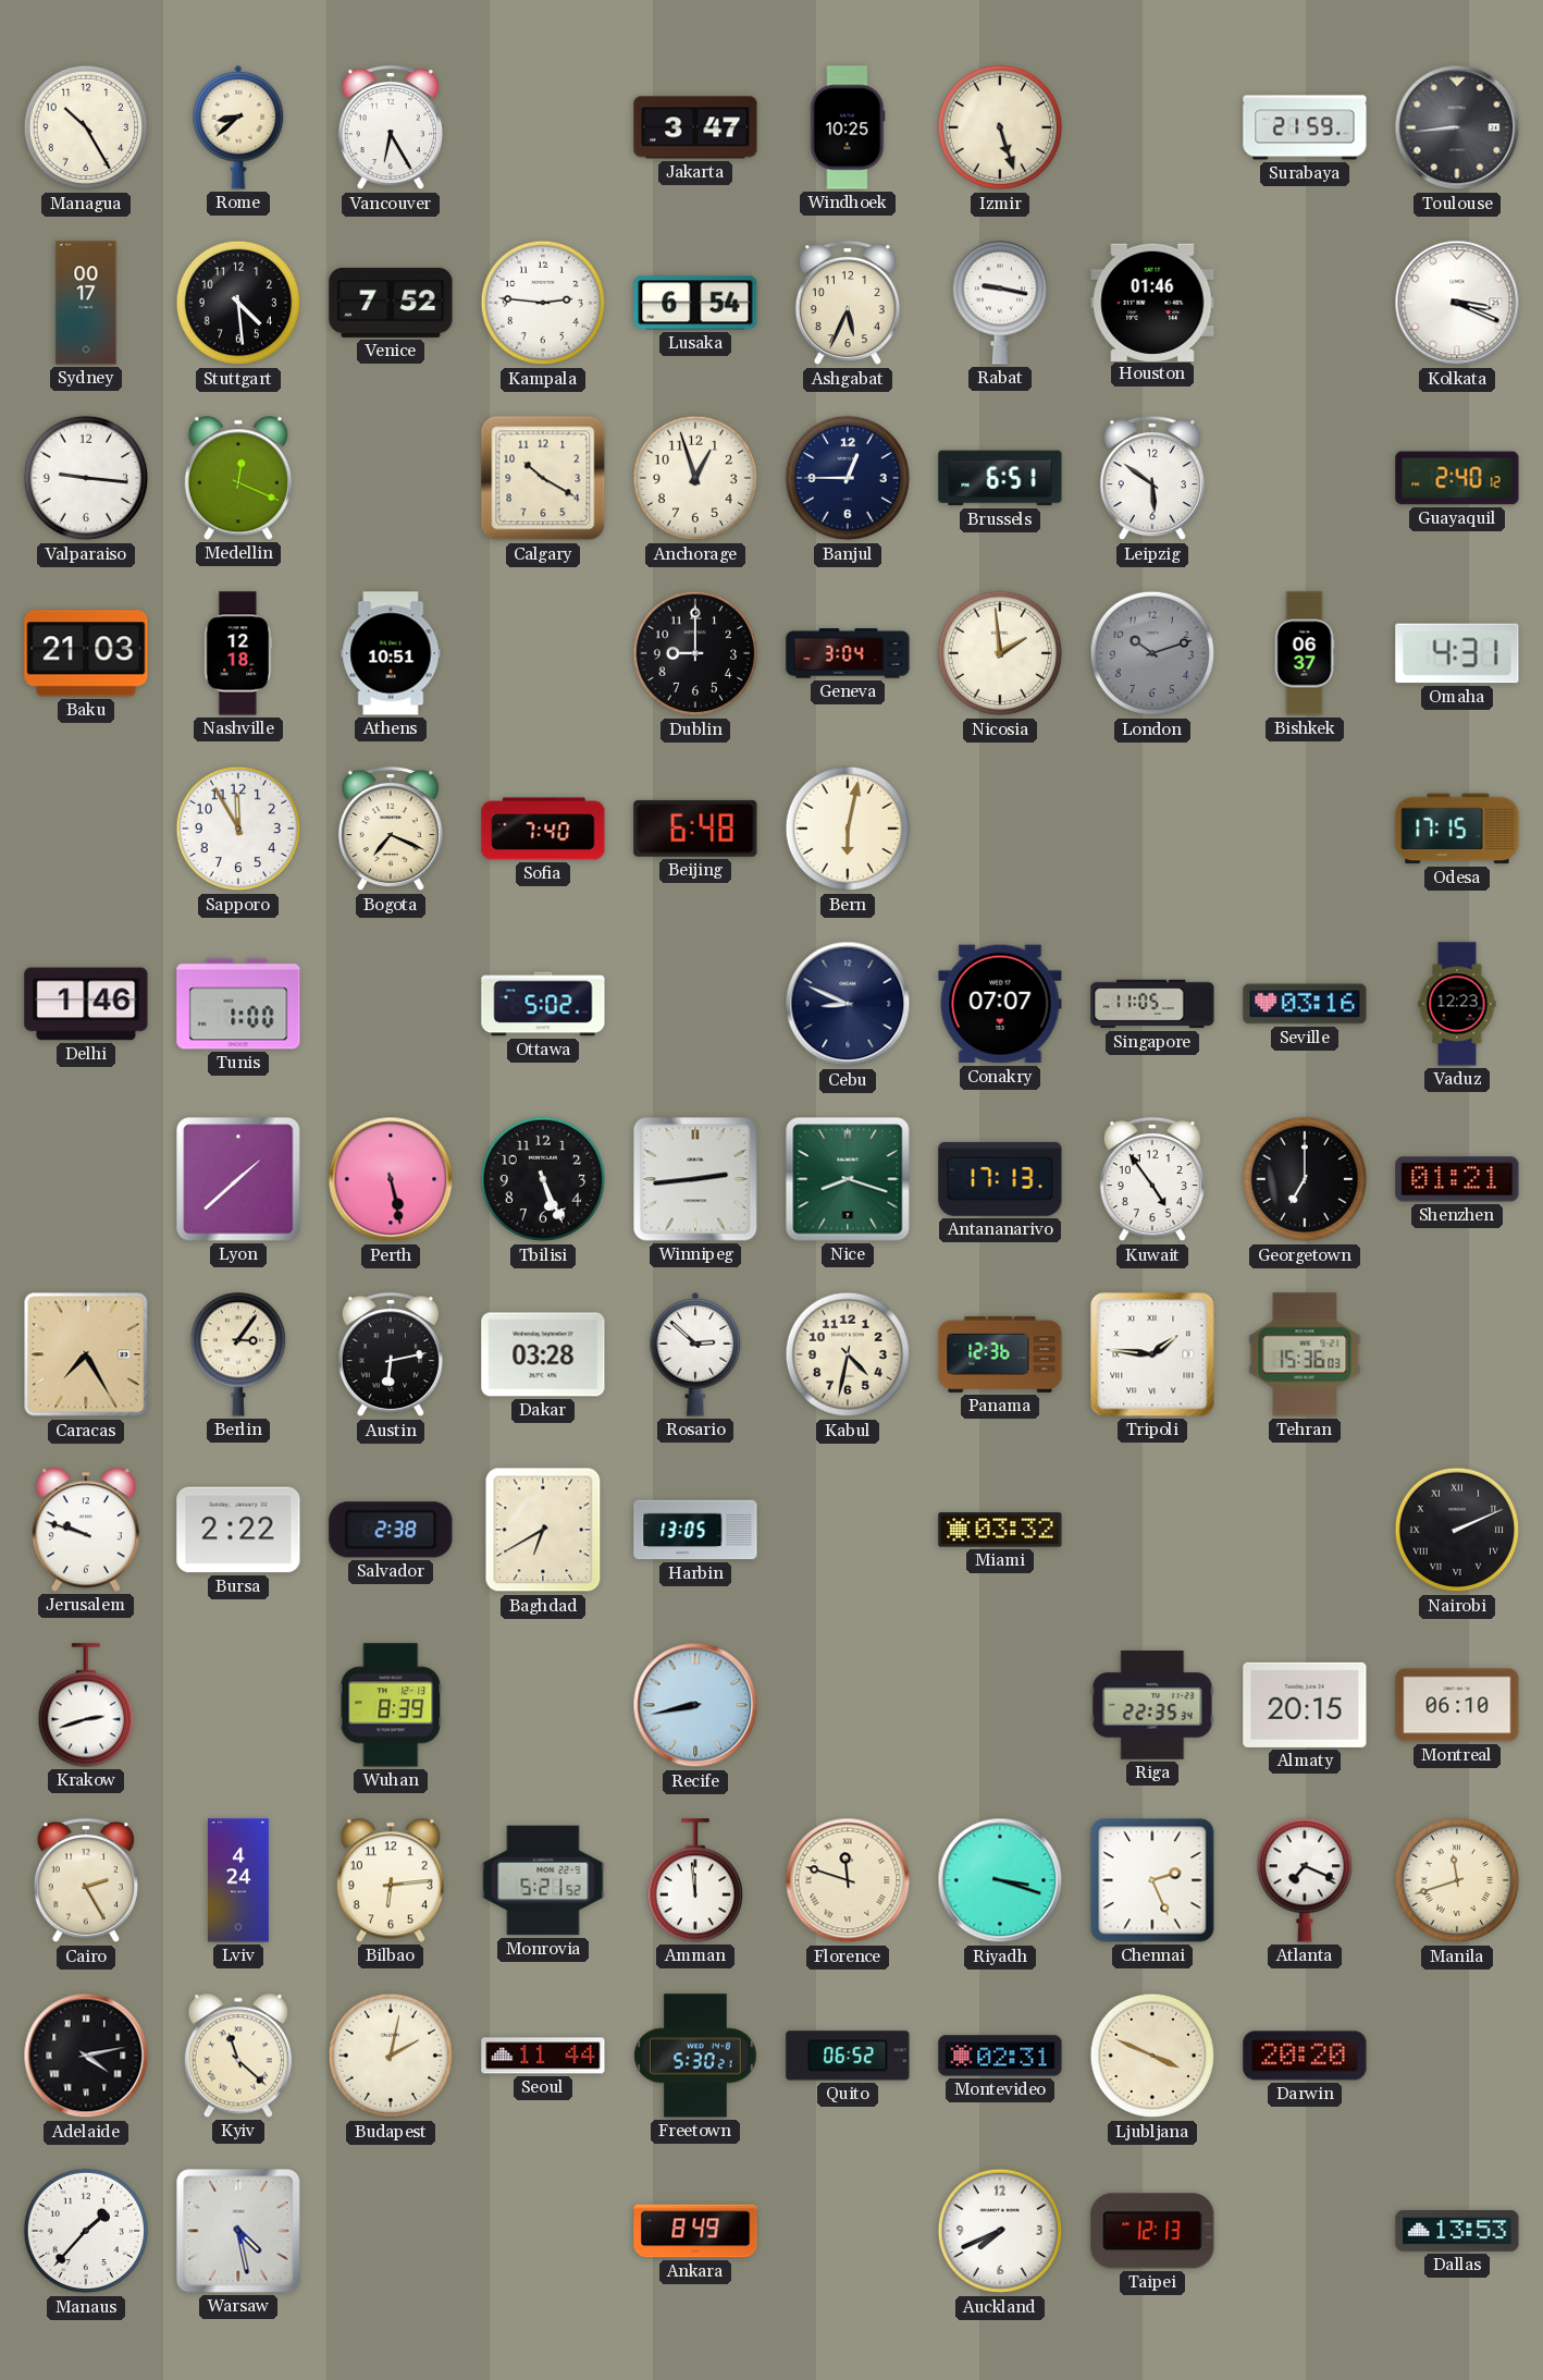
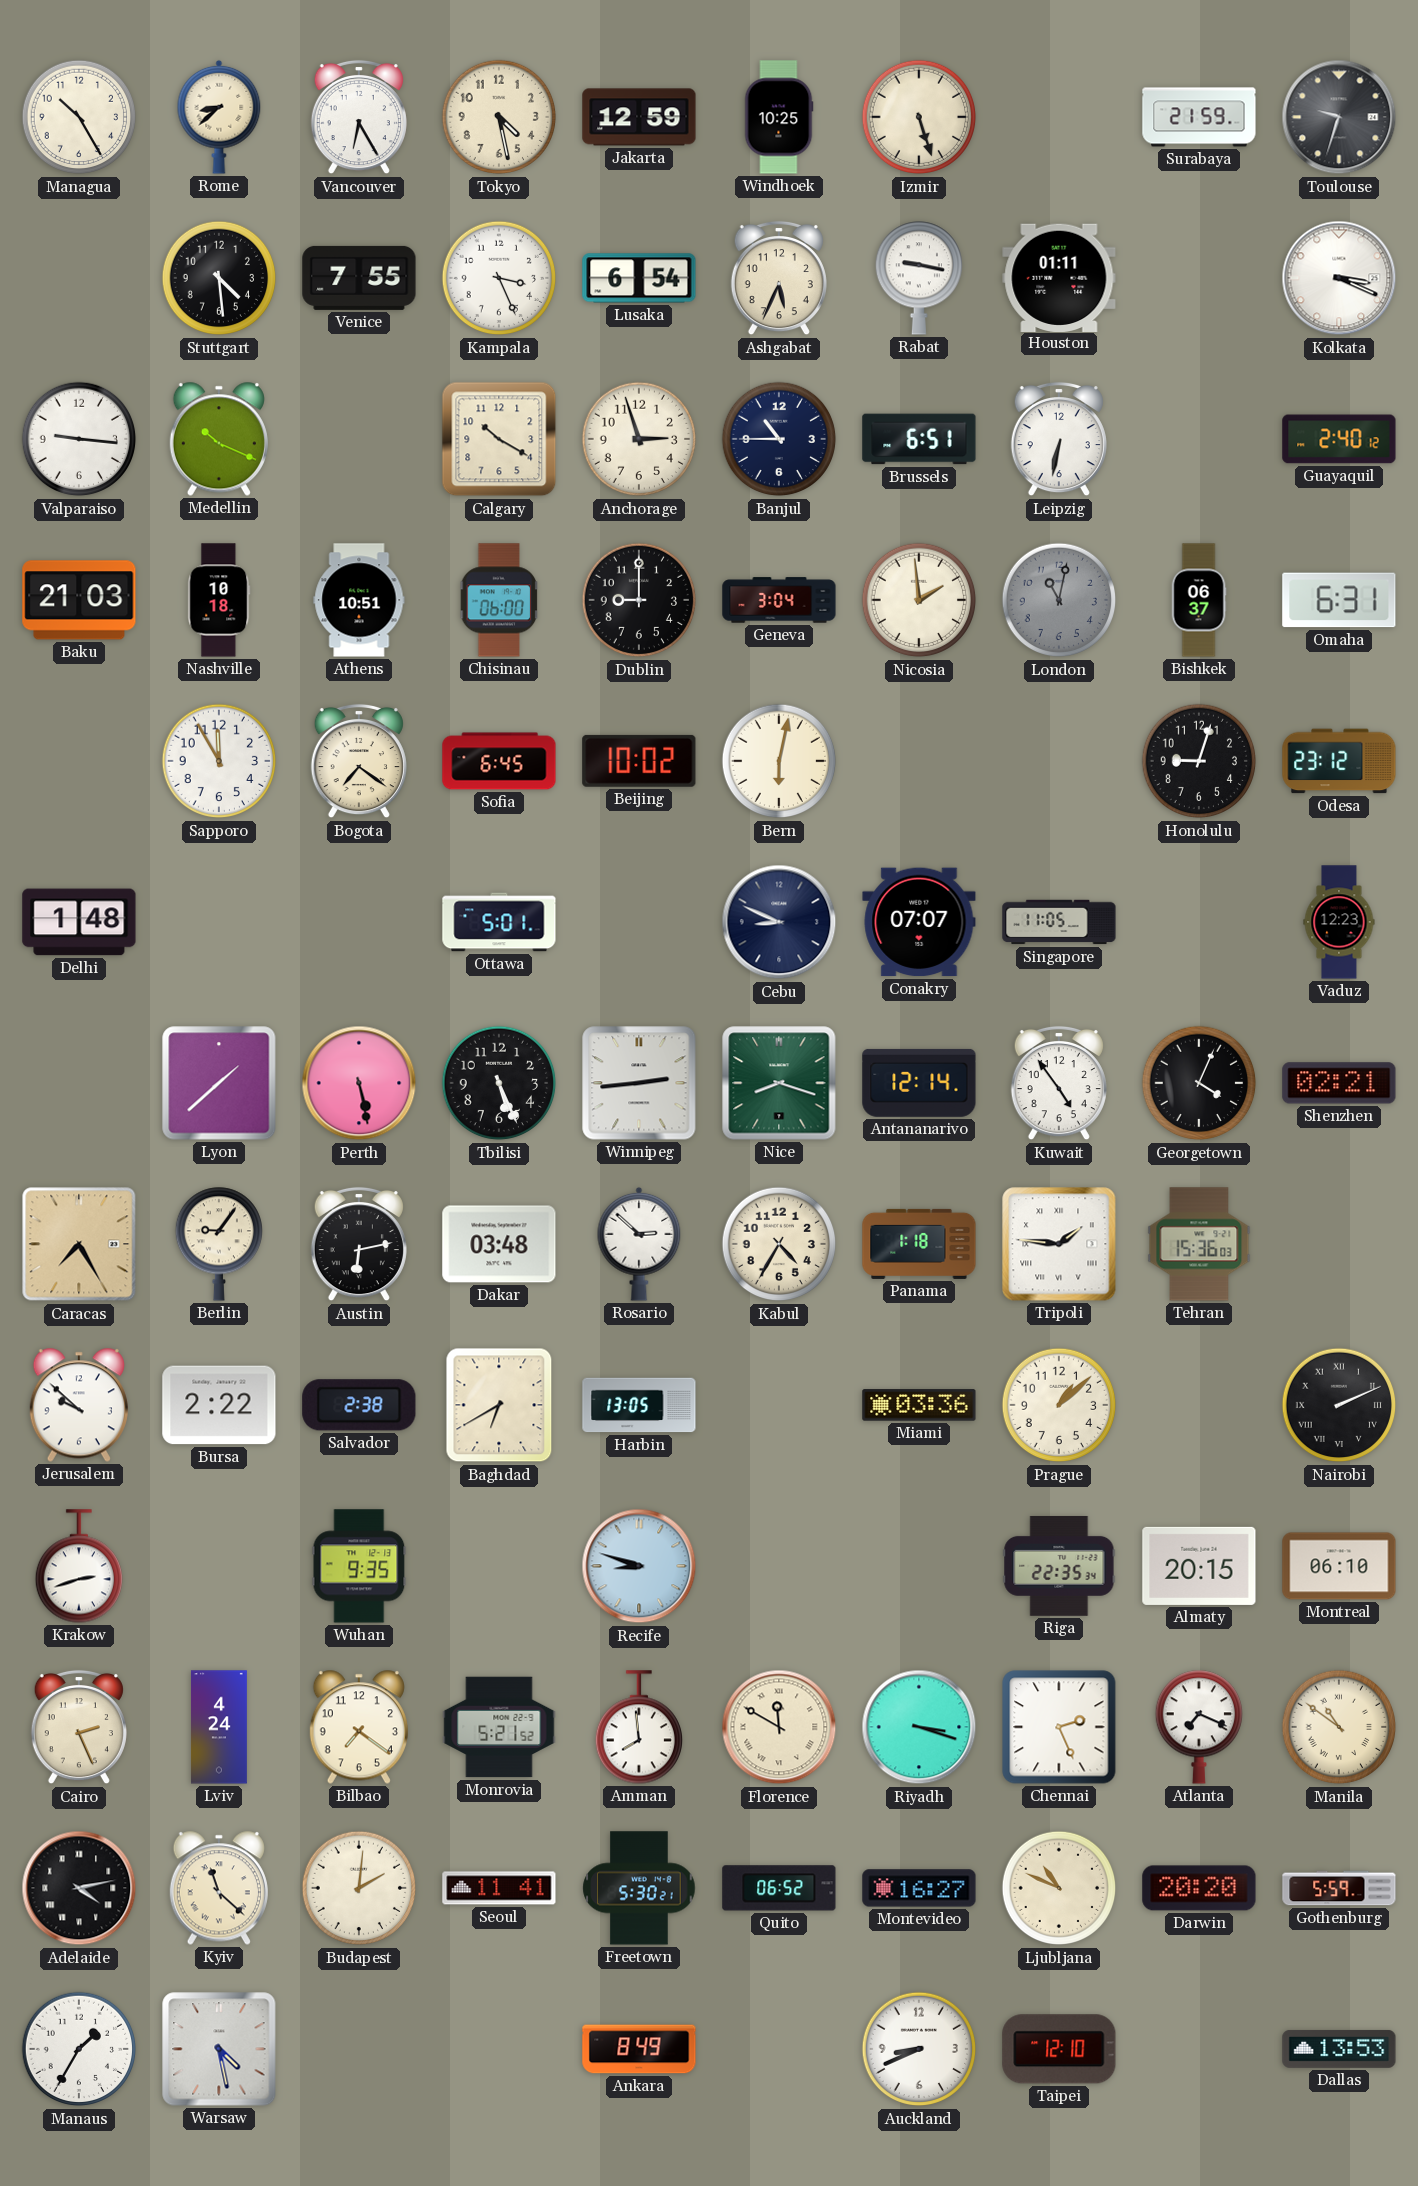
Tokyo: none -> 4:28
Jakarta: 3:47 -> 12:59
Toulouse: 8:44 -> 9:33
Sydney: 00:17 -> none
Venice: 7:52 -> 7:55
Kampala: 2:46 -> 3:26
Houston: 01:46 -> 01:11
Medellin: 12:19 -> 10:19
Anchorage: 12:57 -> 2:57
Banjul: 12:45 -> 10:45
Leipzig: 5:51 -> 6:32
Nashville: 12:18 -> 10:18
Chisinau: none -> 06:00
London: 10:12 -> 11:02
Omaha: 4:31 -> 6:31
Bogota: 7:19 -> 7:21
Sofia: 7:40 -> 6:45
Beijing: 6:48 -> 10:02
Honolulu: none -> 9:03
Odesa: 17:15 -> 23:12
Delhi: 1:46 -> 1:48
Tunis: 1:00 -> none
Ottawa: 5:02 -> 5:01
Seville: 03:16 -> none
Antananarivo: 17:13 -> 12:14
Georgetown: 7:00 -> 4:04
Shenzhen: 01:21 -> 02:21
Berlin: 3:06 -> 9:06
Dakar: 03:28 -> 03:48
Kabul: 4:32 -> 4:35
Panama: 12:36 -> 1:18
Jerusalem: 9:48 -> 9:52
Miami: 03:32 -> 03:36
Prague: none -> 1:08
Wuhan: 8:39 -> 9:35
Recife: 8:43 -> 8:48
Cairo: 2:25 -> 2:26
Bilbao: 6:14 -> 7:21
Amman: 11:59 -> 7:59
Florence: 11:48 -> 11:50
Manila: 11:42 -> 10:51
Budapest: 2:02 -> 2:01
Seoul: 11:44 -> 11:41
Montevideo: 02:31 -> 16:27
Ljubljana: 3:49 -> 10:49
Gothenburg: none -> 5:59
Manaus: 1:37 -> 1:35
Auckland: 7:41 -> 8:41
Taipei: 12:13 -> 12:10
